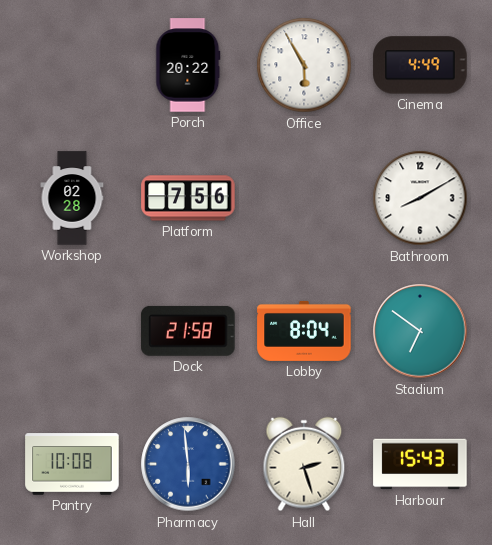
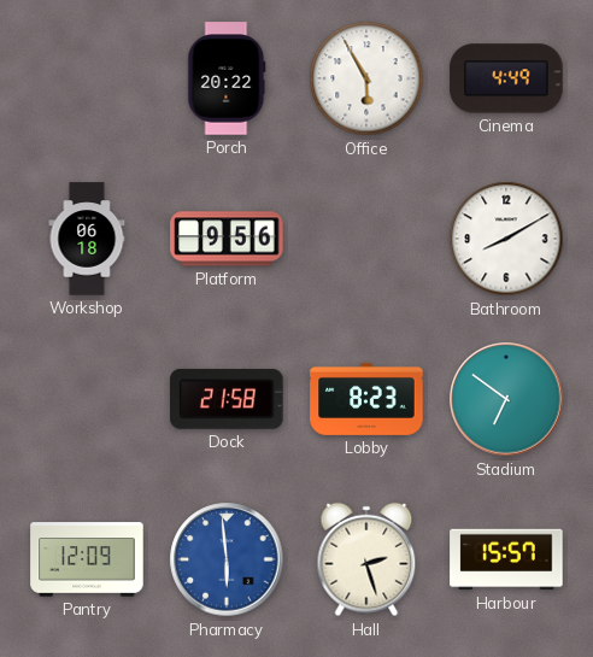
Workshop: 02:28 -> 06:18
Platform: 7:56 -> 9:56
Lobby: 8:04 -> 8:23
Pantry: 10:08 -> 12:09
Harbour: 15:43 -> 15:57
